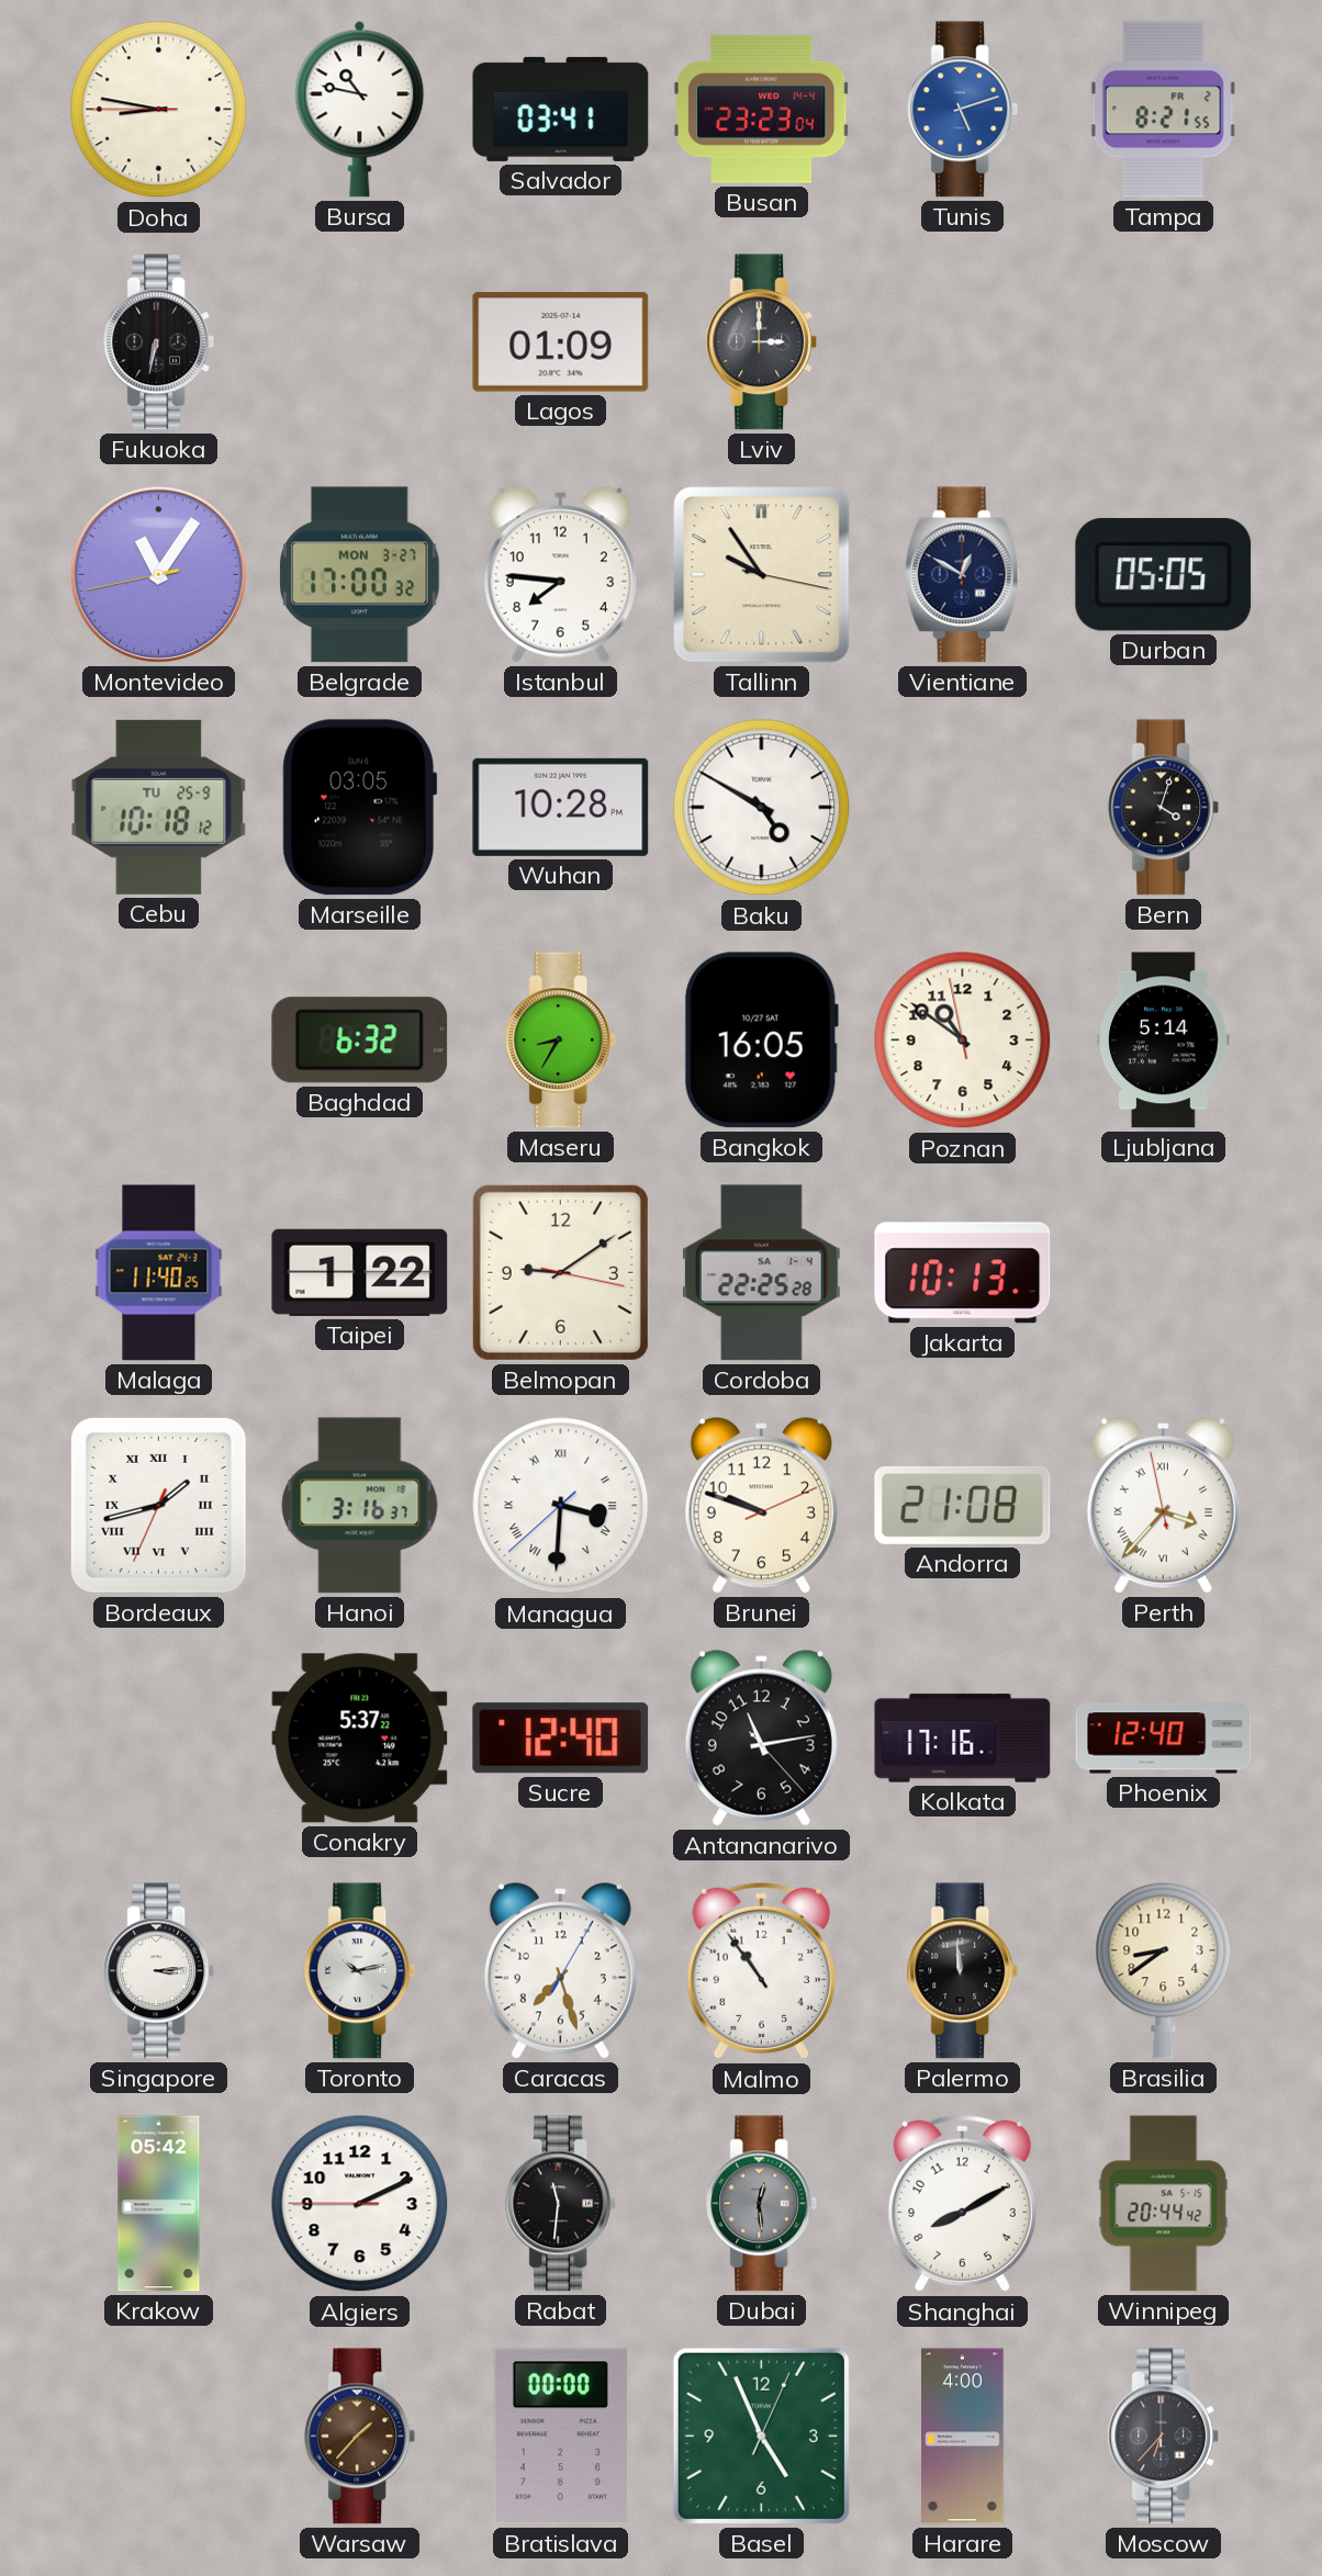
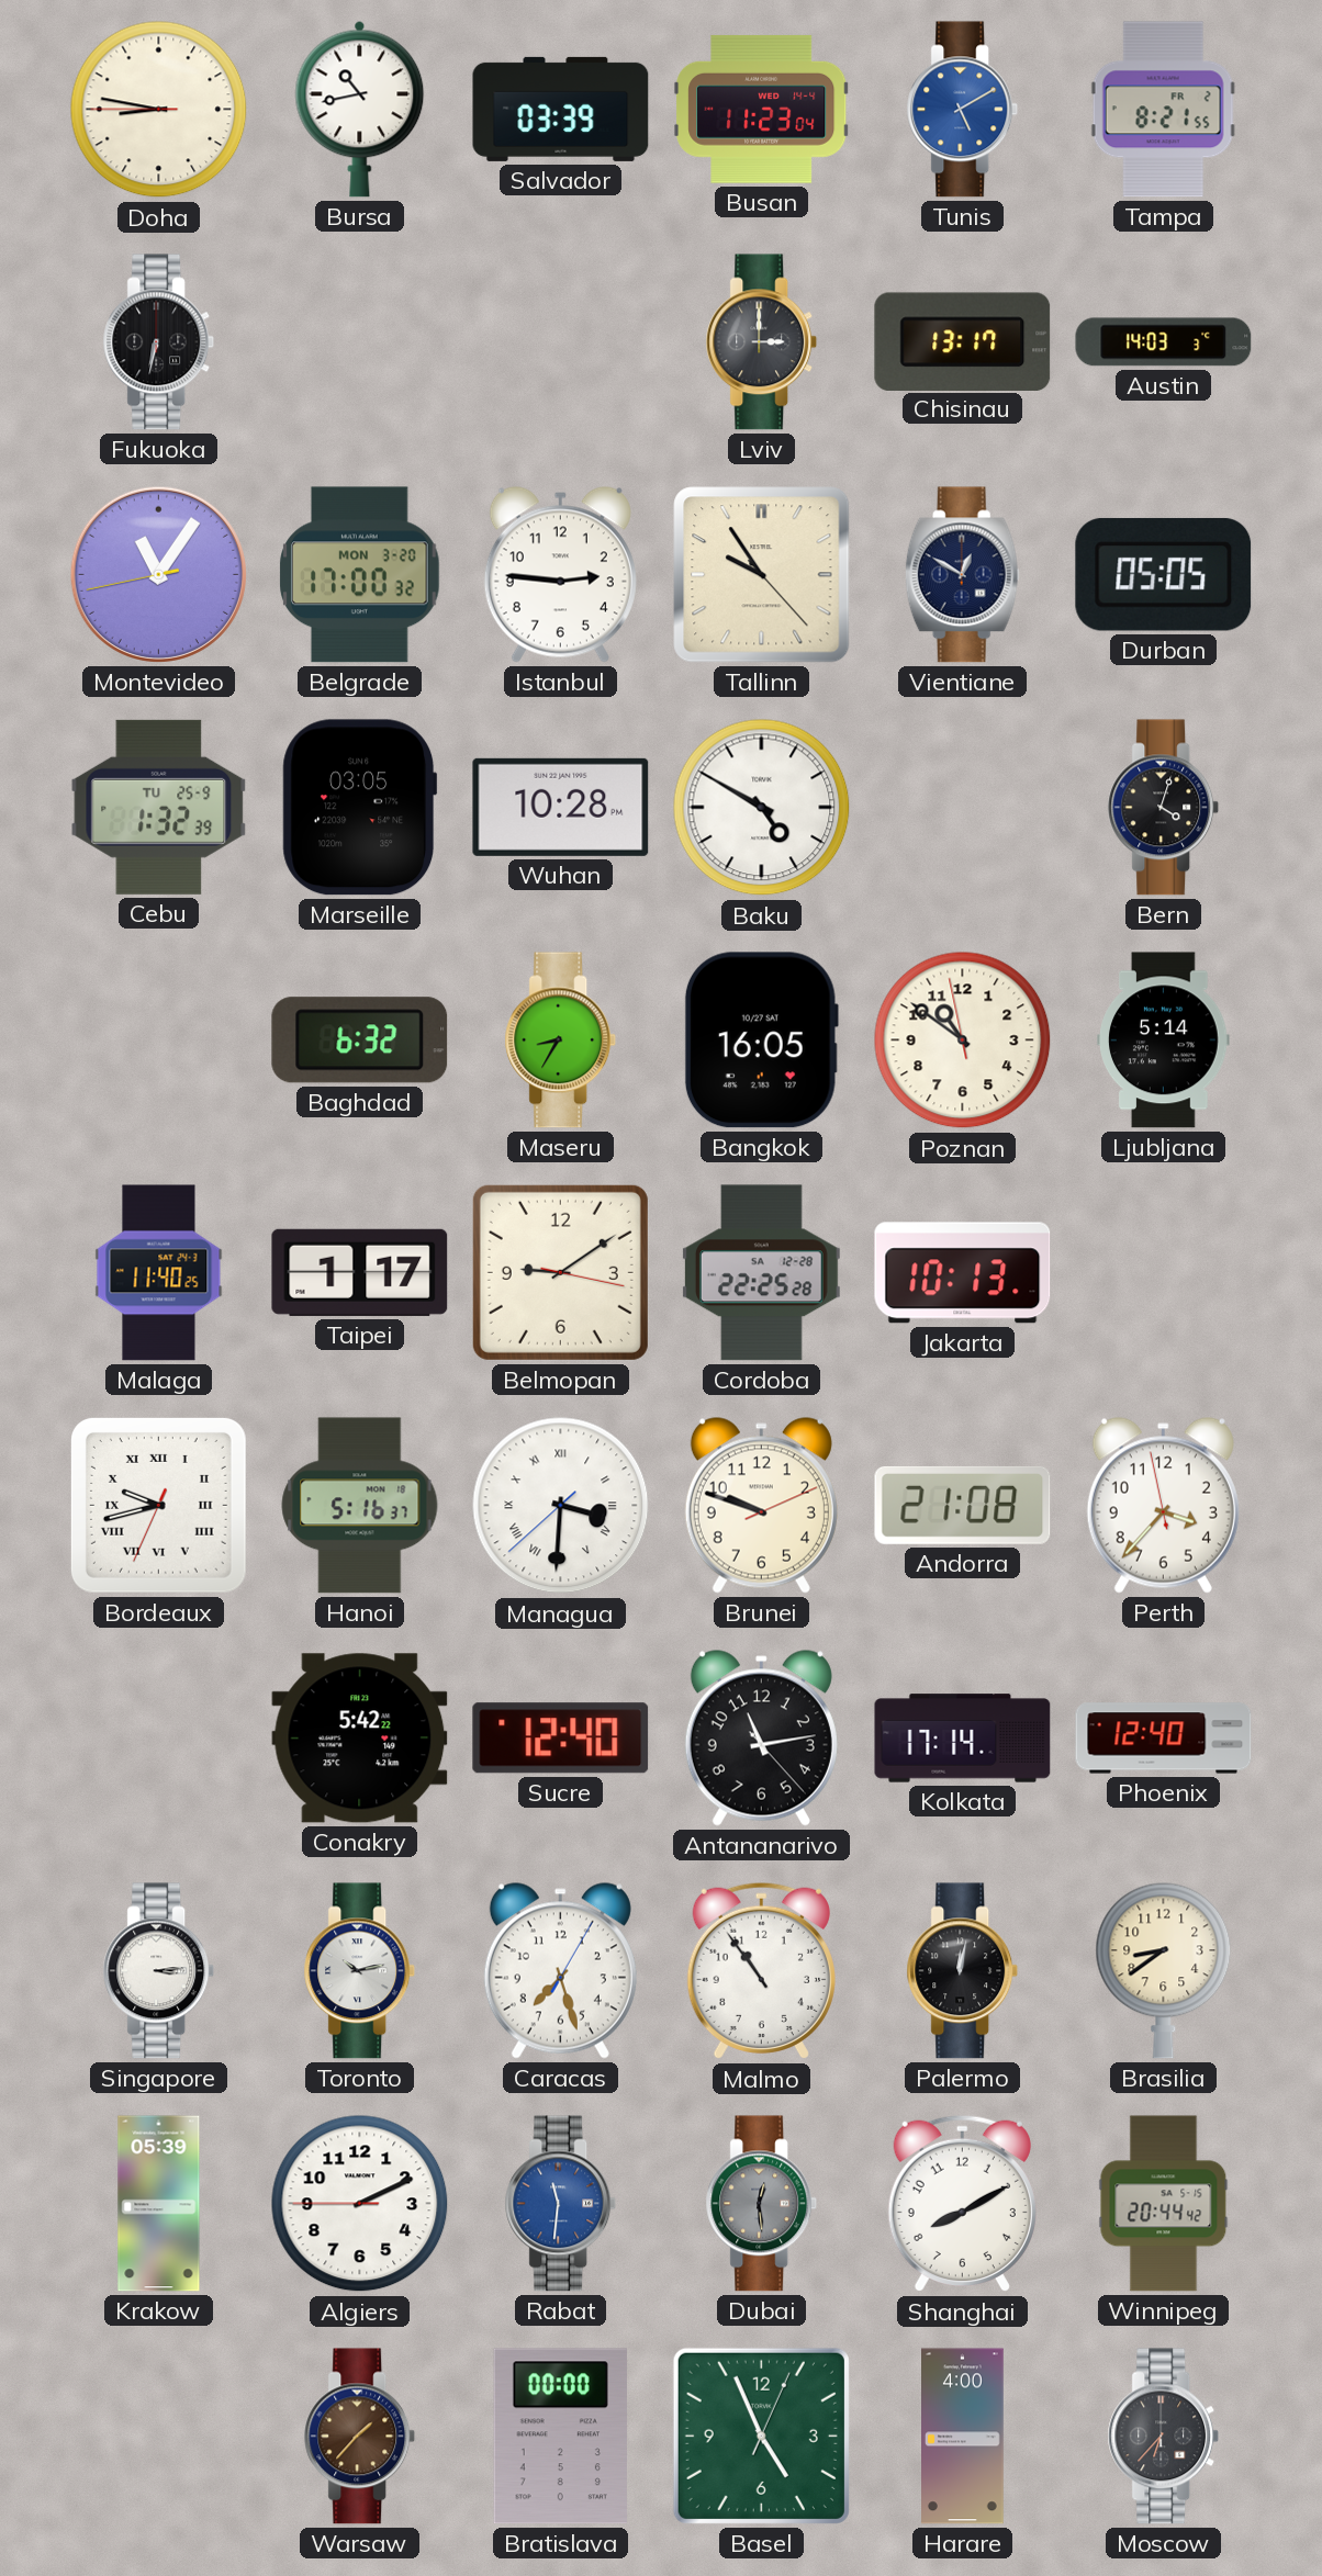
Bursa: 10:47 -> 10:43
Salvador: 03:41 -> 03:39
Busan: 23:23 -> 11:23
Tunis: 5:12 -> 5:10
Lagos: 01:09 -> none
Chisinau: none -> 13:17
Austin: none -> 14:03
Belgrade date: MON 3-27 -> MON 3-20
Istanbul: 7:46 -> 2:46
Tallinn: 9:54:17 -> 9:54:23
Cebu: 10:18 -> 1:32
Taipei: 1:22 -> 1:17
Cordoba date: SA 1-4 -> SA 12-28
Bordeaux: 1:42 -> 9:42
Hanoi: 3:16 -> 5:16
Perth numerals: Roman -> Arabic
Conakry: 5:37 -> 5:42
Kolkata: 17:16 -> 17:14
Palermo: 11:59 -> 12:02
Krakow: 05:42 -> 05:39
Rabat dial: black -> blue
